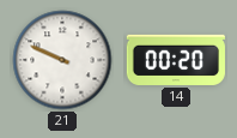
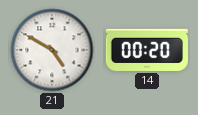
21: 9:49 -> 4:50
